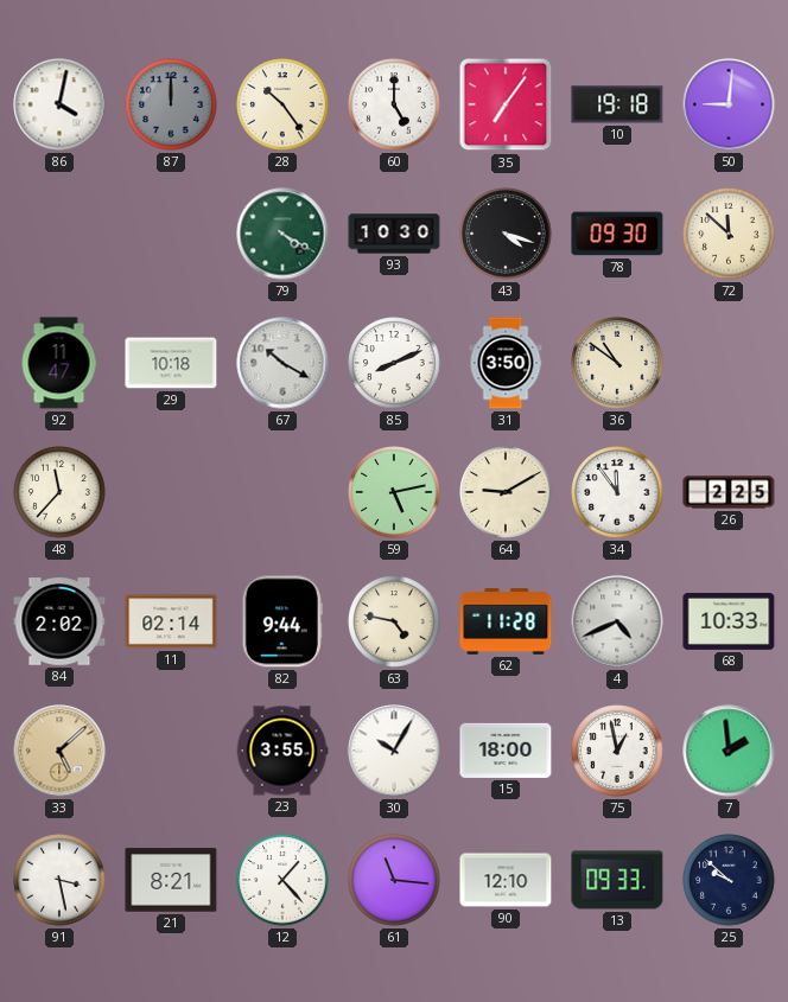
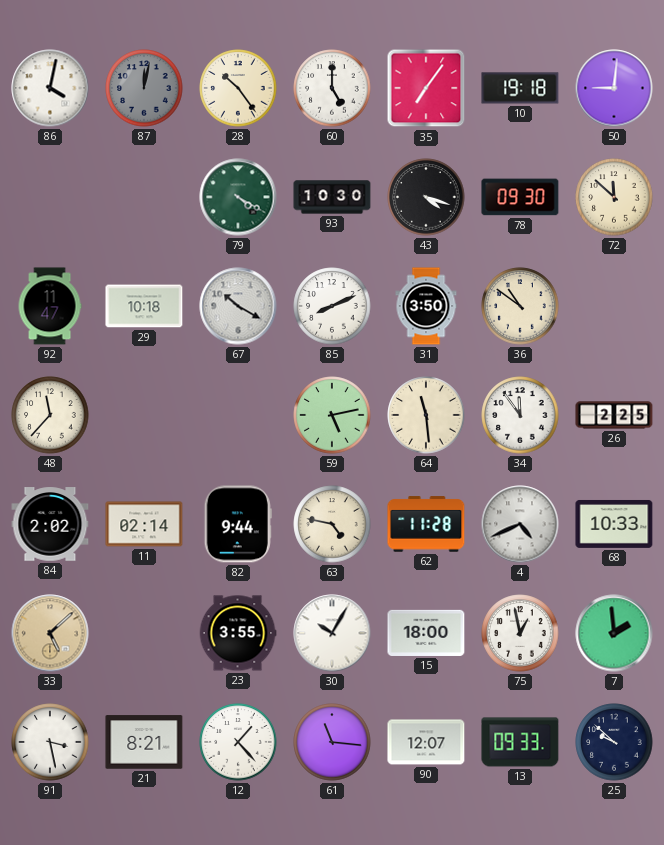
87: 12:00 -> 12:02
64: 9:10 -> 11:29
90: 12:10 -> 12:07
